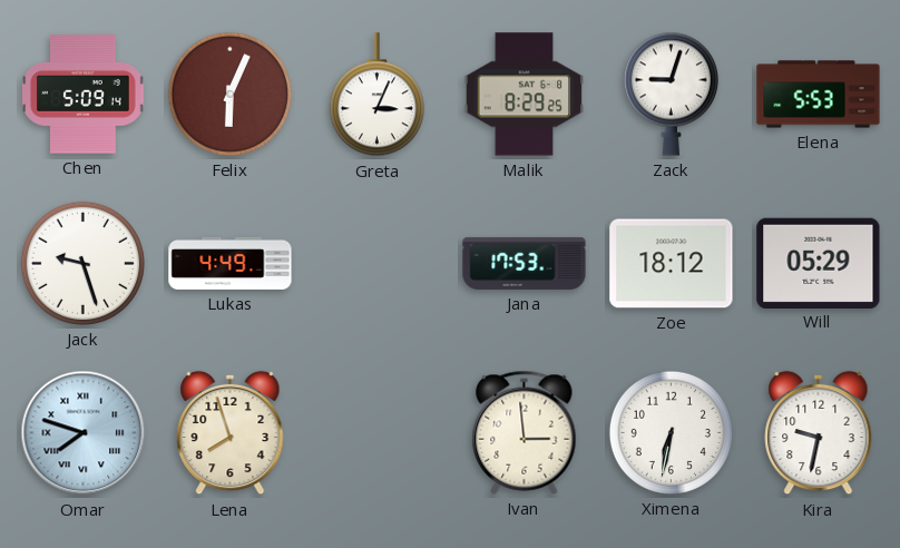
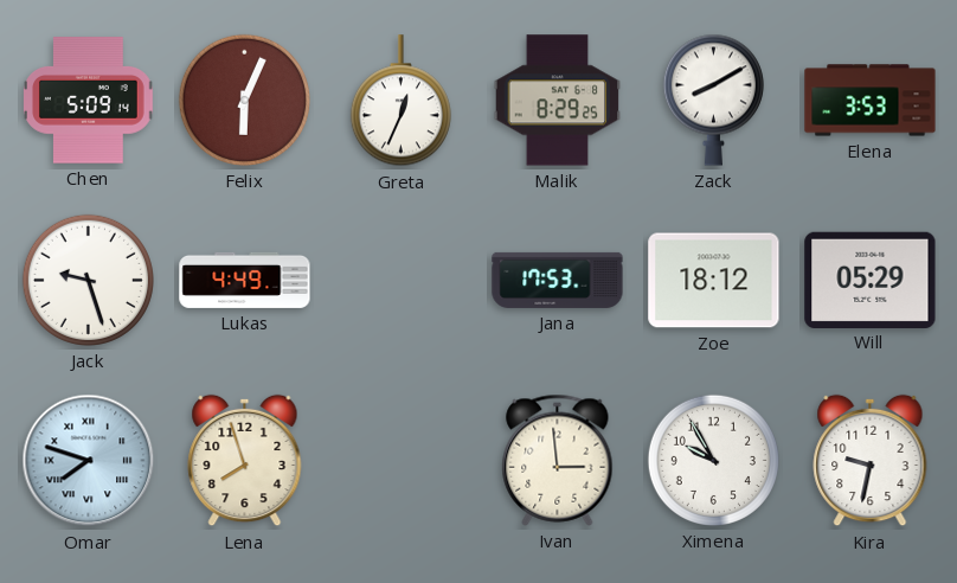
Greta: 3:04 -> 12:34
Zack: 9:03 -> 8:10
Elena: 5:53 -> 3:53
Ximena: 6:32 -> 9:55
